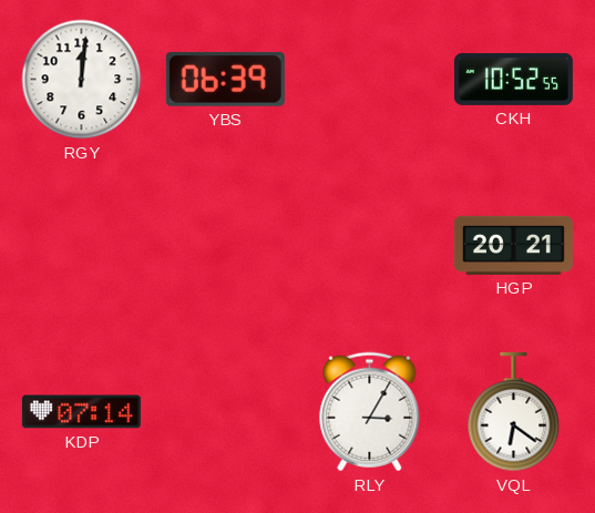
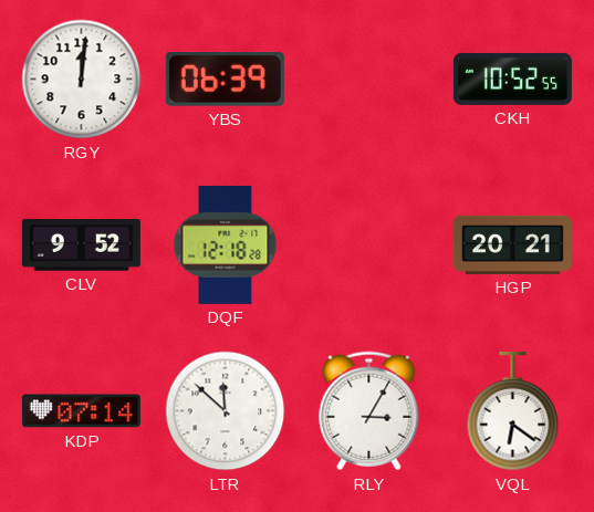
CLV: none -> 9:52
DQF: none -> 12:18
LTR: none -> 11:52
